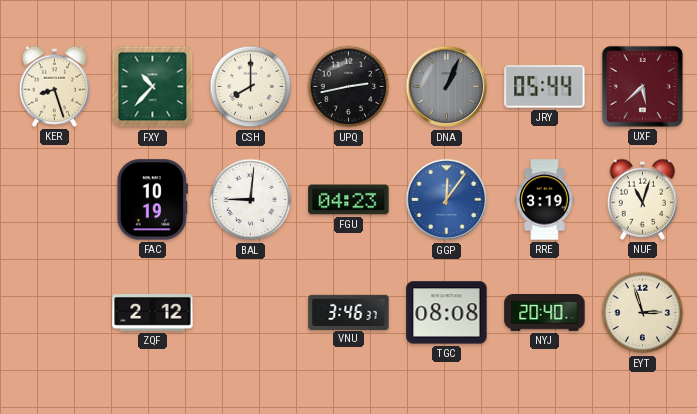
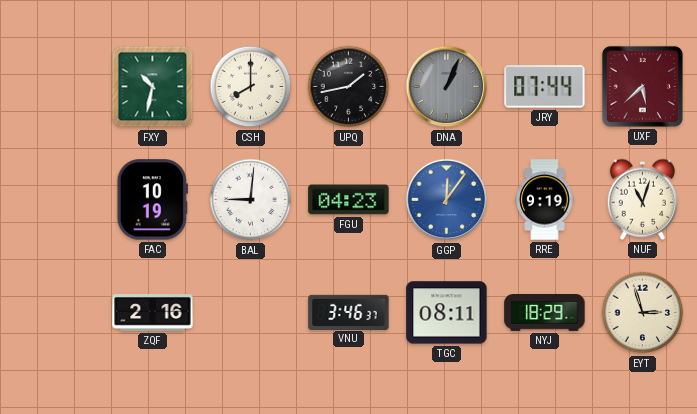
KER: 8:27 -> none
FXY: 10:37 -> 10:32
UPQ: 2:43 -> 1:43
JRY: 05:44 -> 07:44
RRE: 3:19 -> 9:19
ZQF: 2:12 -> 2:16
TGC: 08:08 -> 08:11
NYJ: 20:40 -> 18:29
